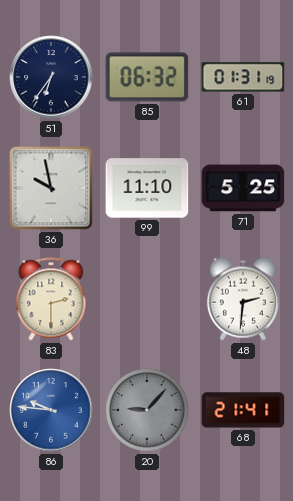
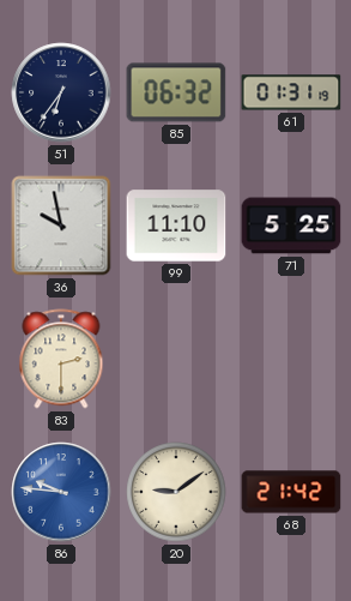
48: 2:31 -> none
20: 9:07 -> 9:09
20 dial: grey -> cream
68: 21:41 -> 21:42
